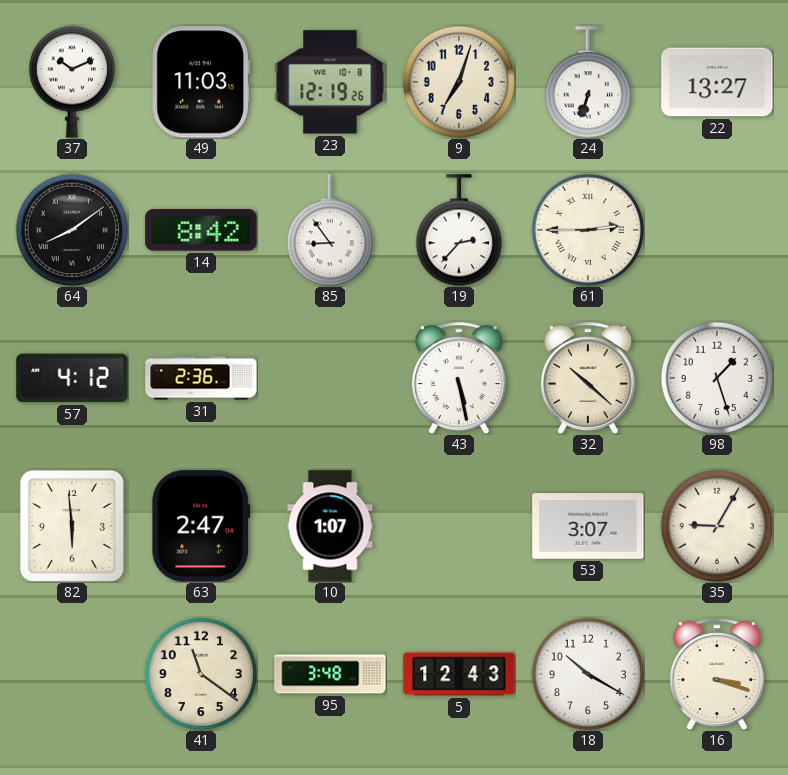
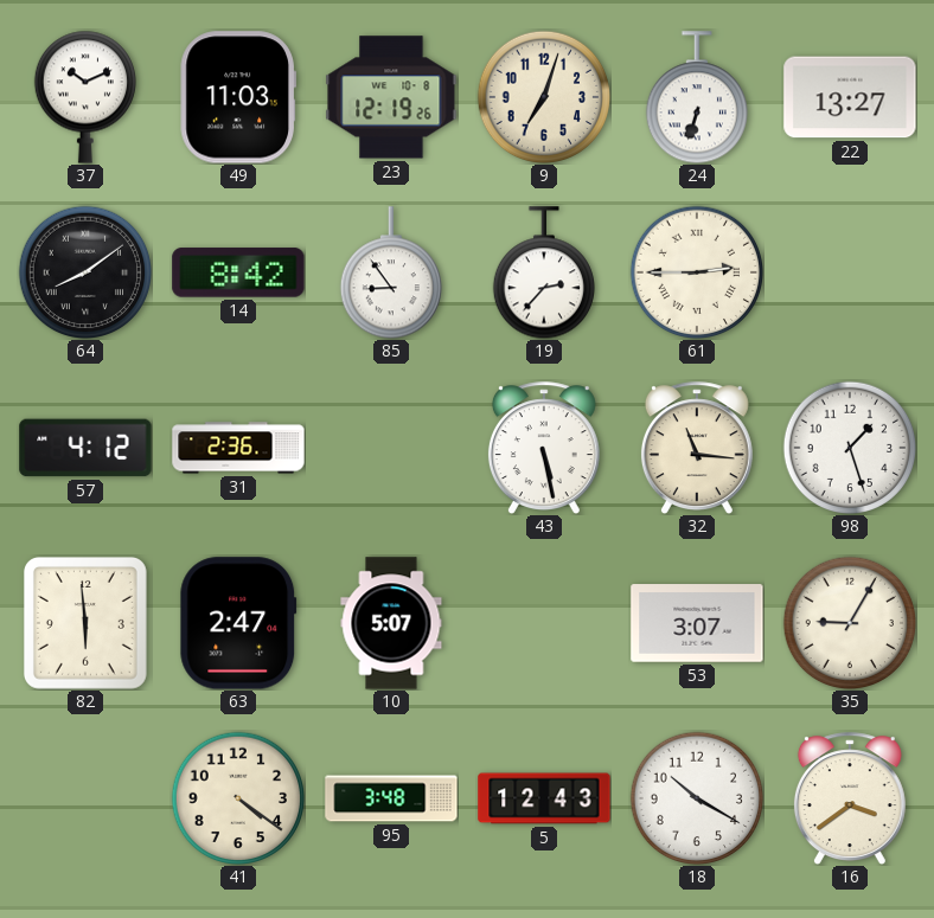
32: 10:22 -> 11:16
10: 1:07 -> 5:07
41: 11:21 -> 4:21
16: 3:18 -> 3:39
